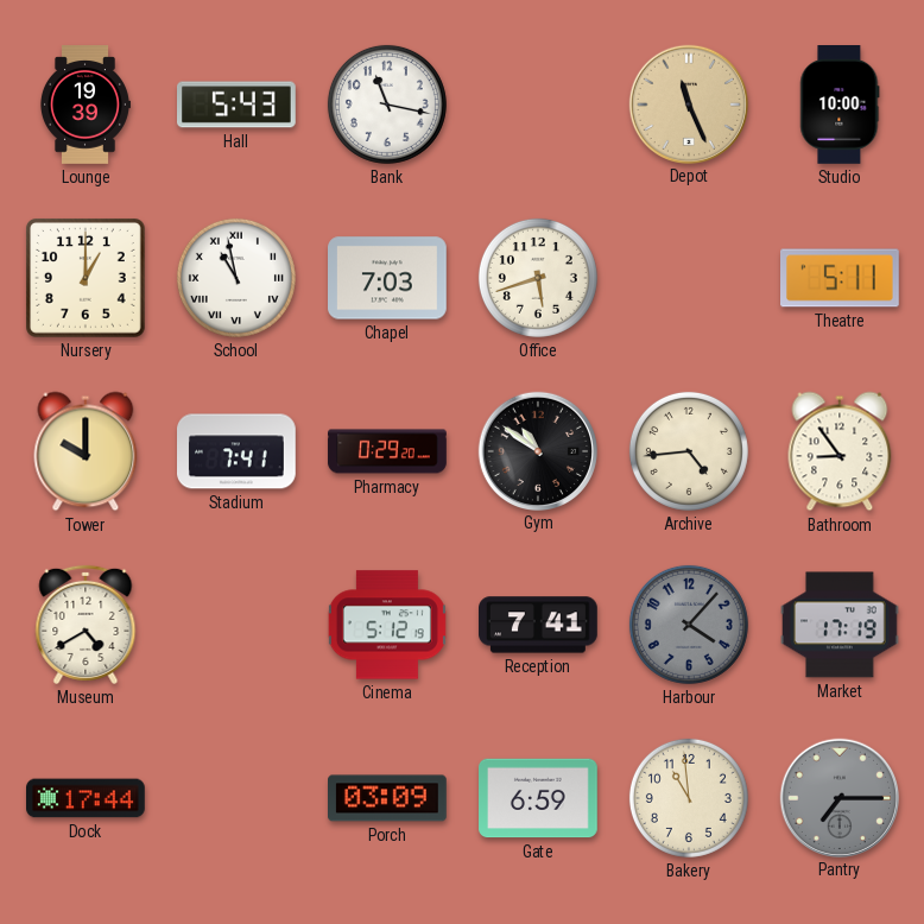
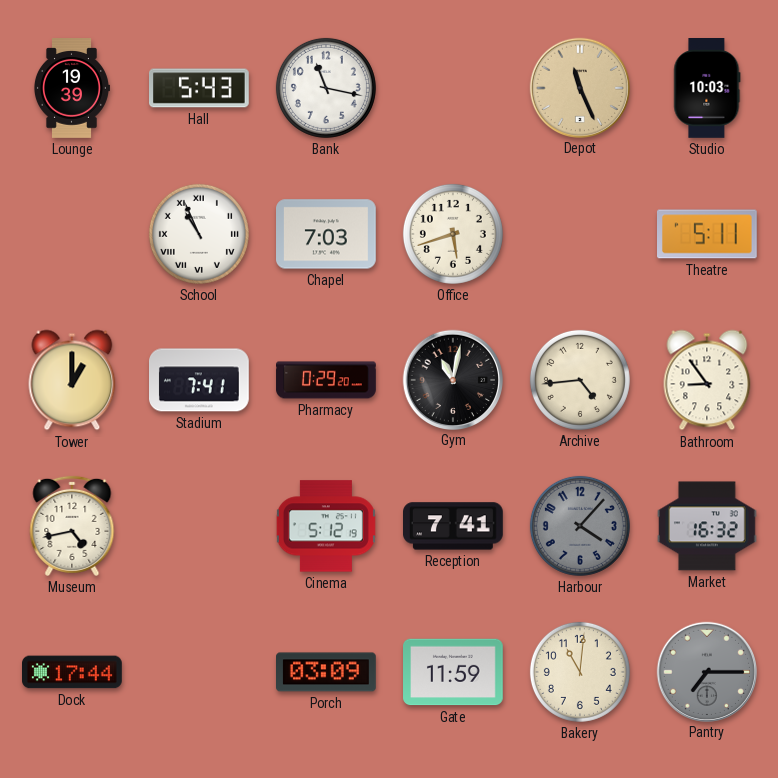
Studio: 10:00 -> 10:03
Nursery: 1:00 -> none
School: 10:58 -> 10:56
Tower: 10:00 -> 1:00
Gym: 10:51 -> 11:02
Museum: 4:40 -> 4:43
Market: 17:19 -> 16:32
Gate: 6:59 -> 11:59
Bakery: 10:59 -> 11:01
